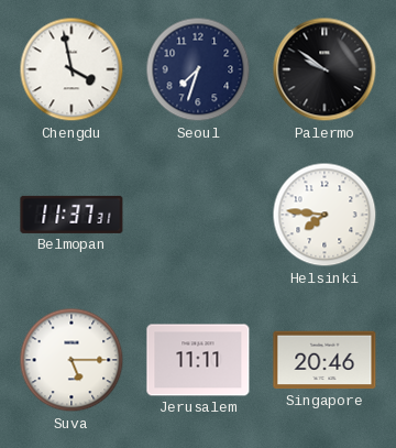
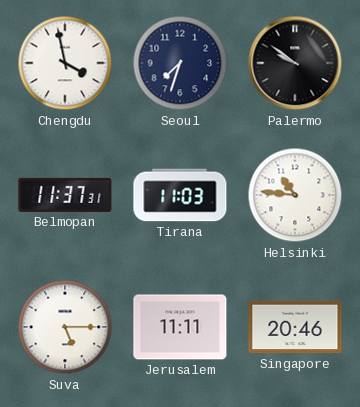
Tirana: none -> 11:03
Helsinki: 7:46 -> 10:46
